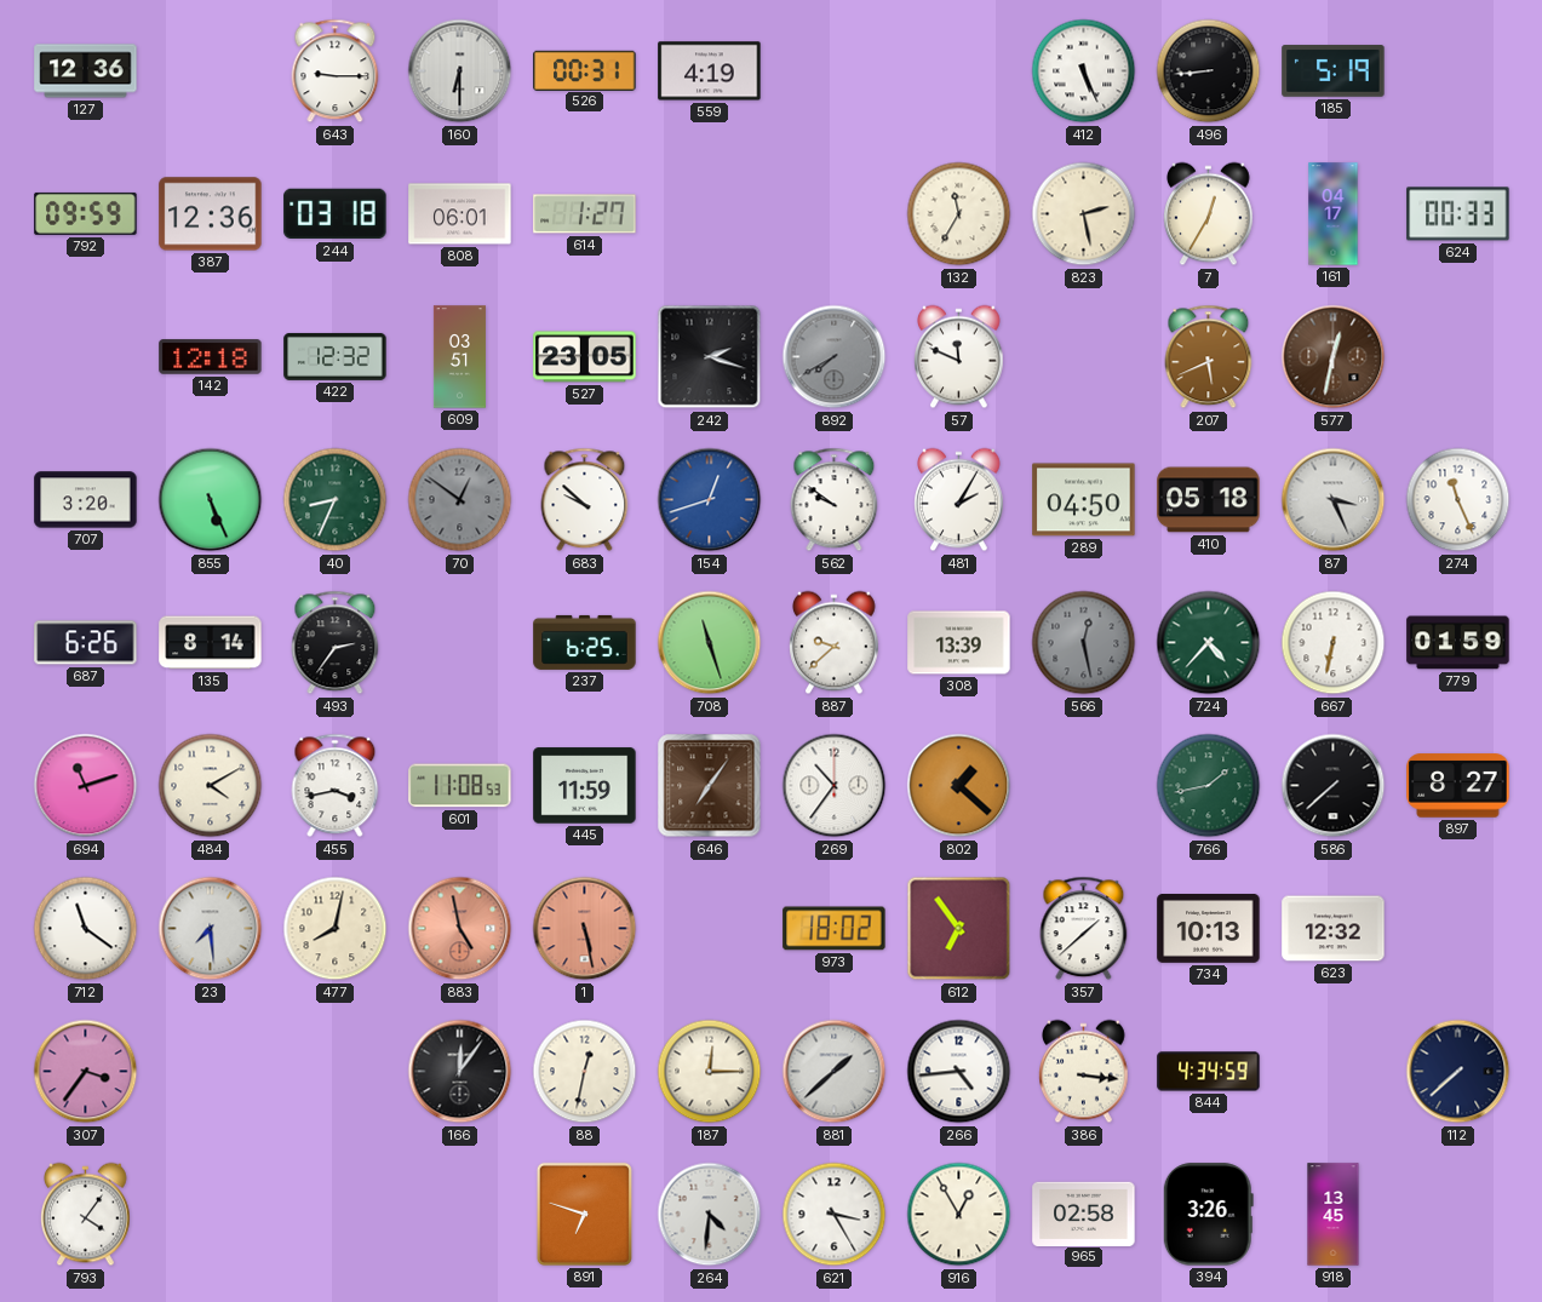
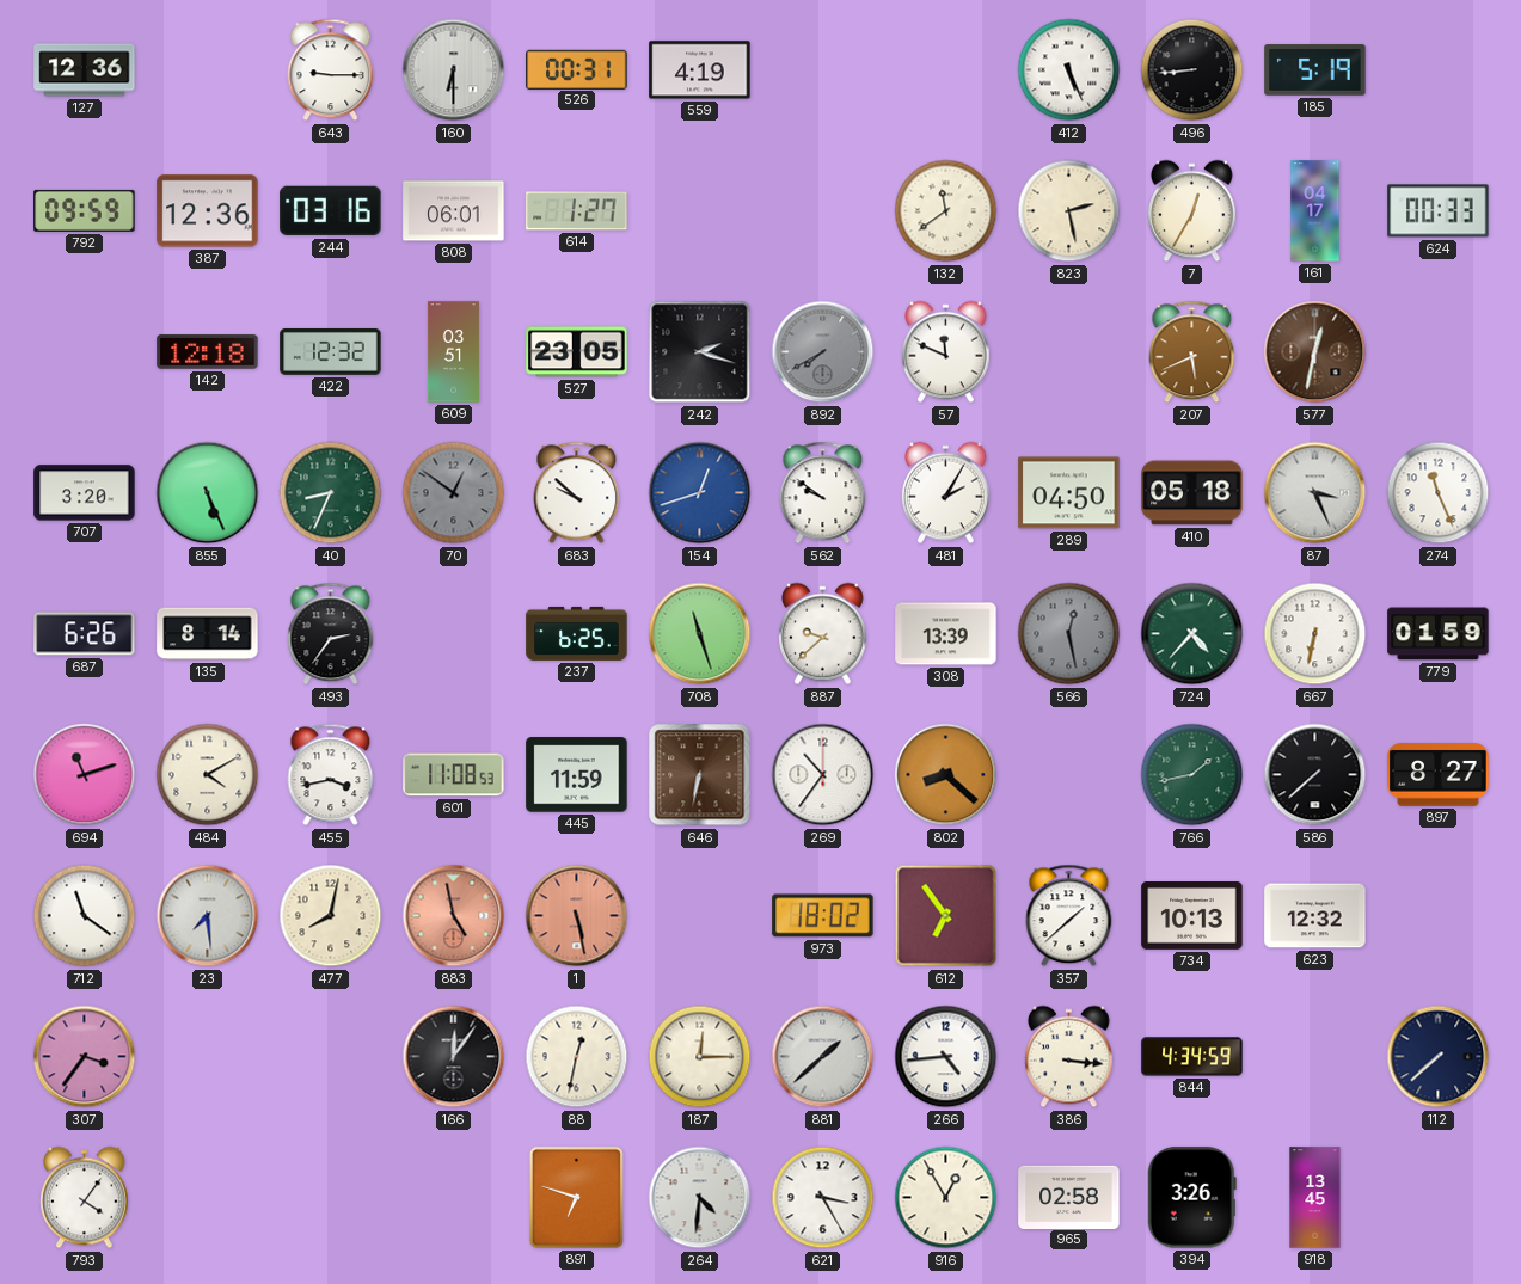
244: 03:18 -> 03:16
132: 11:35 -> 11:39
646: 7:06 -> 6:32
802: 1:22 -> 8:22
